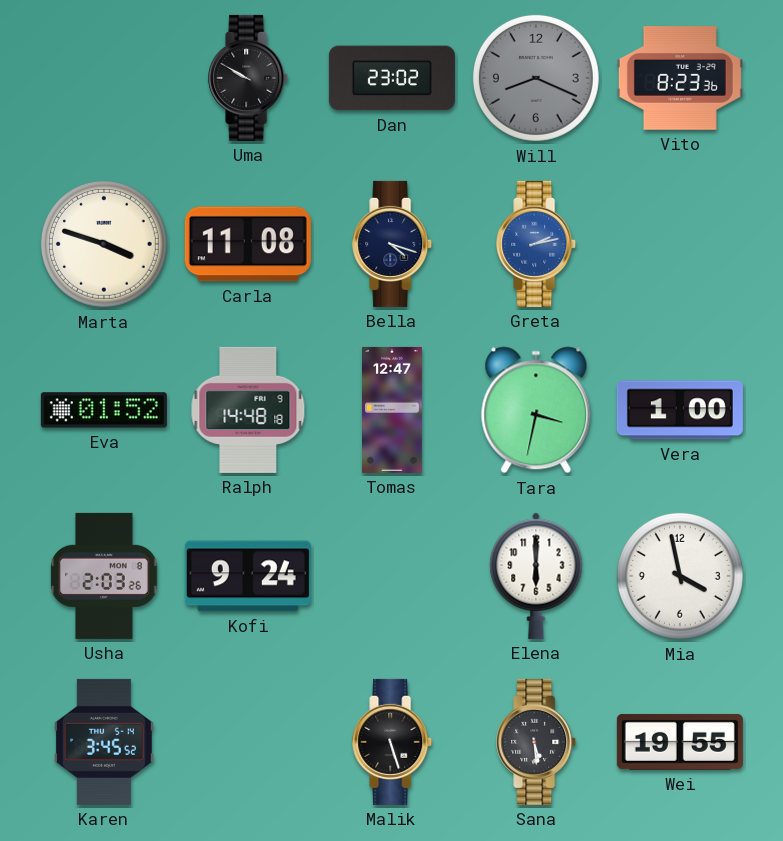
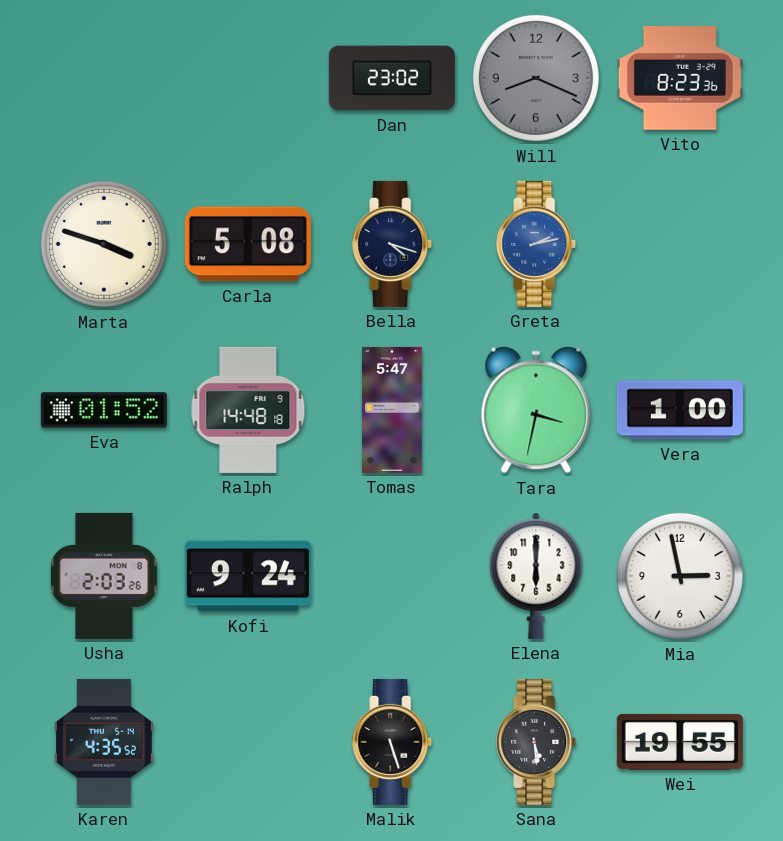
Uma: 9:50 -> none
Carla: 11:08 -> 5:08
Tomas: 12:47 -> 5:47
Mia: 3:58 -> 2:58
Karen: 3:45 -> 4:35
